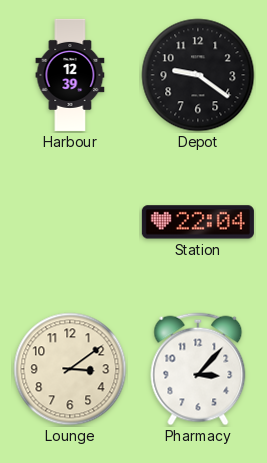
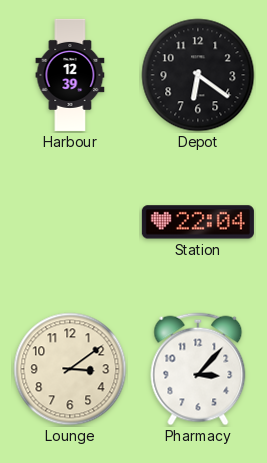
Depot: 9:21 -> 6:21
